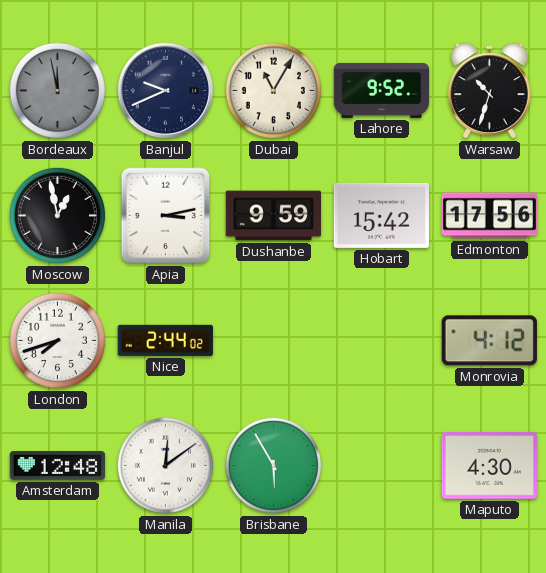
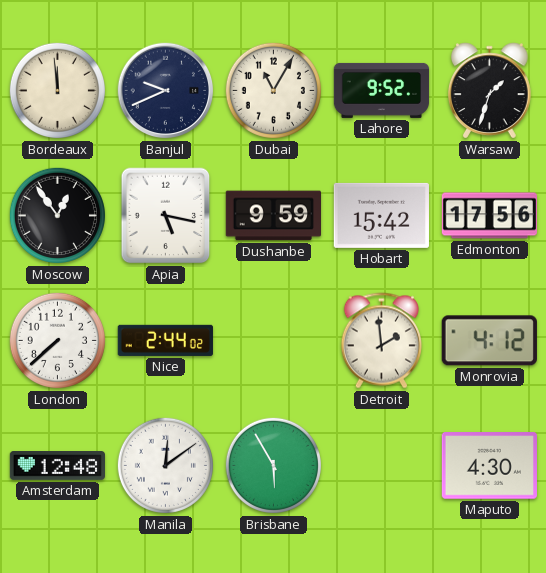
Bordeaux: 11:58 -> 11:59
Bordeaux dial: grey -> cream
Warsaw: 10:33 -> 1:33
Moscow: 12:58 -> 12:54
Apia: 3:13 -> 5:17
London: 7:42 -> 7:38
Detroit: none -> 1:59
